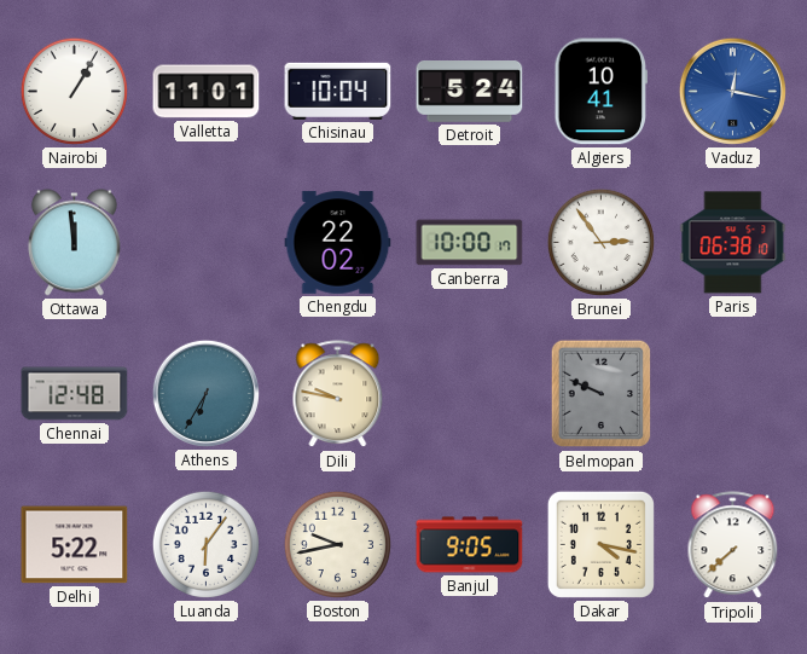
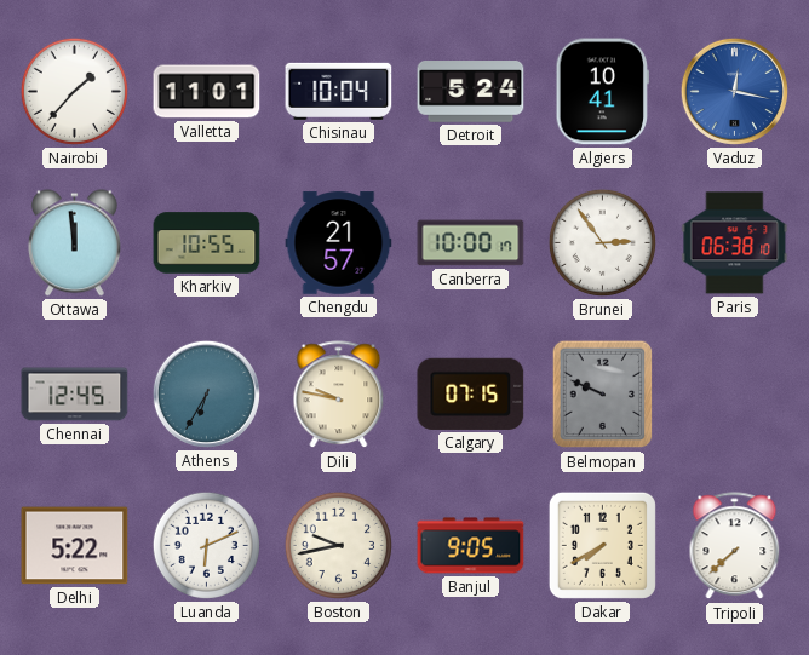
Nairobi: 1:05 -> 1:37
Kharkiv: none -> 10:55
Chengdu: 22:02 -> 21:57
Chennai: 12:48 -> 12:45
Calgary: none -> 07:15
Luanda: 6:06 -> 6:11
Dakar: 4:17 -> 7:40
